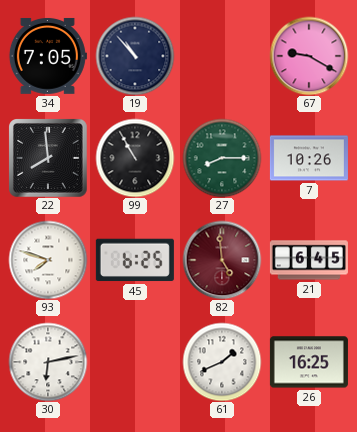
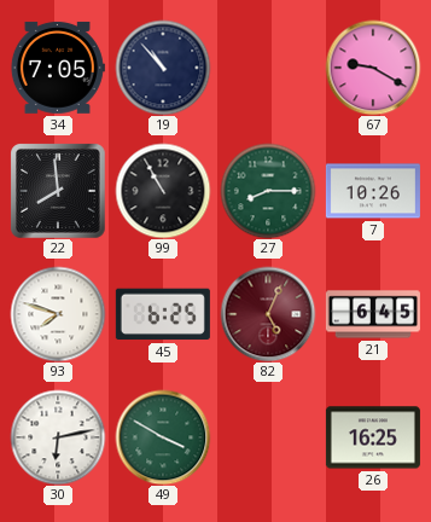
82: 4:59 -> 5:04
49: none -> 3:50
61: 1:41 -> none
